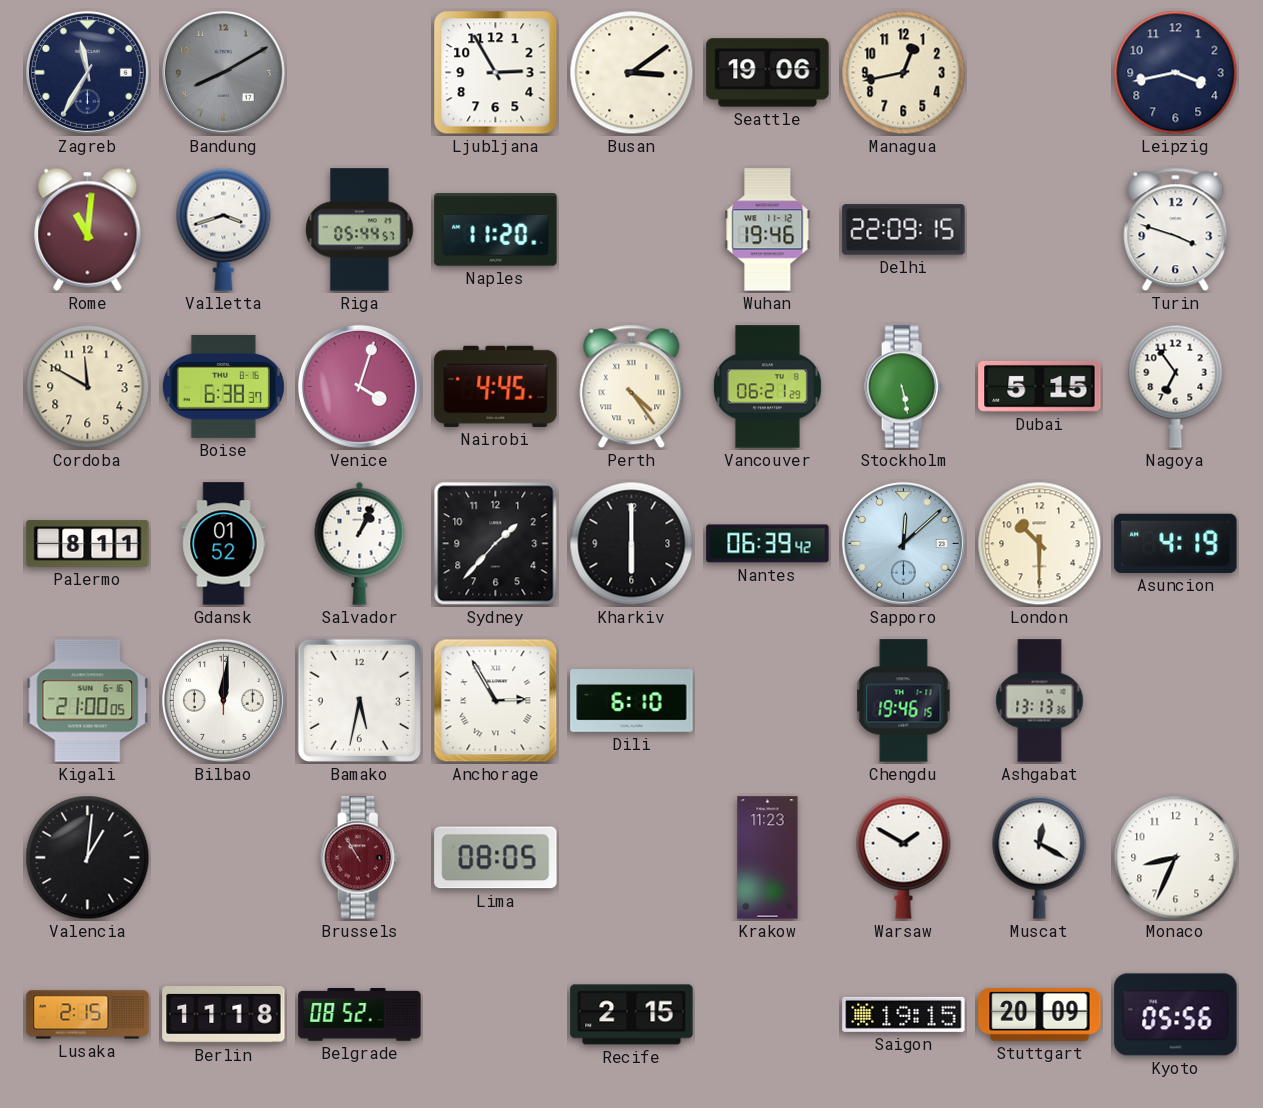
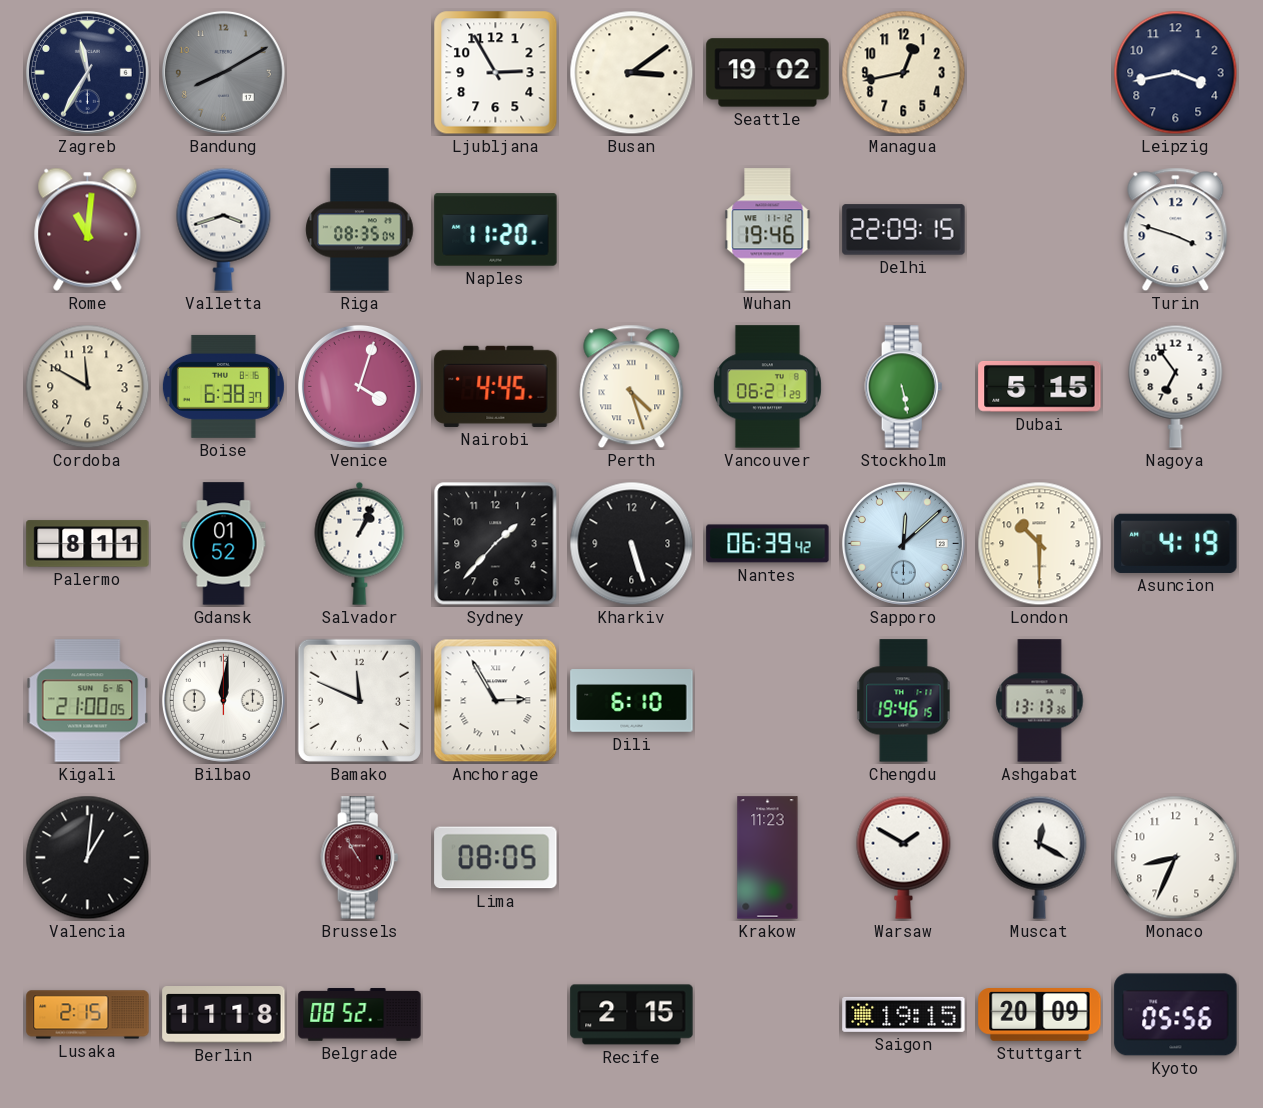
Seattle: 19:06 -> 19:02
Riga: 05:44 -> 08:35
Perth: 4:24 -> 4:27
Kharkiv: 6:00 -> 5:27
Bamako: 5:32 -> 11:49
